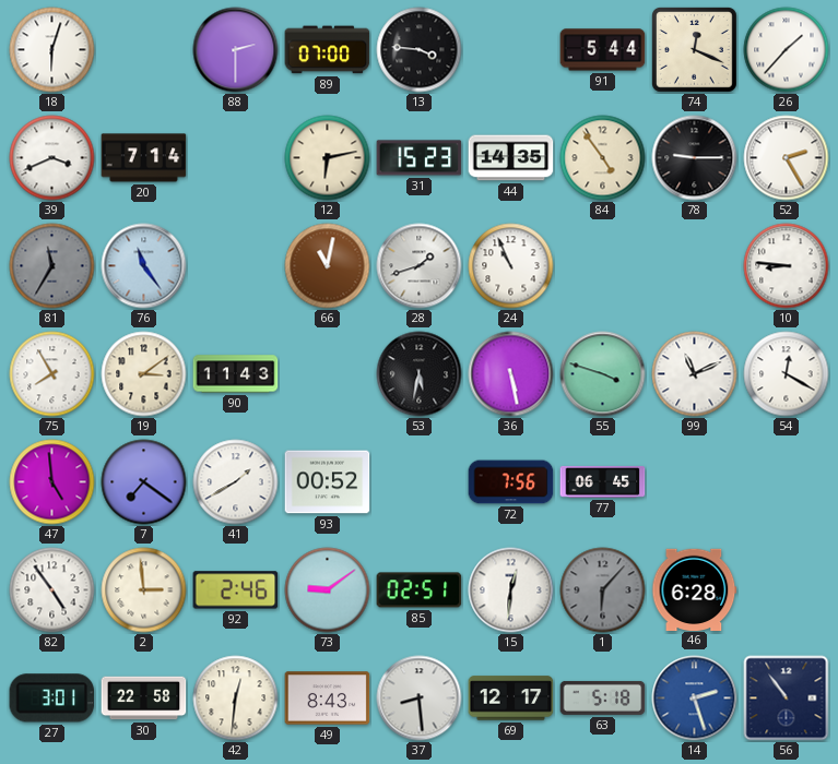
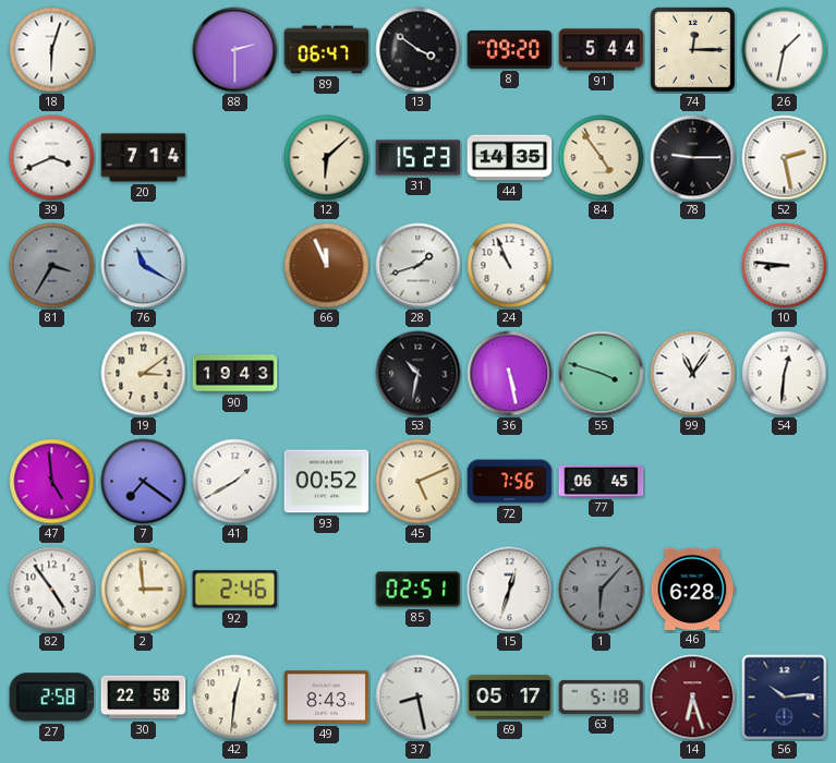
89: 07:00 -> 06:47
13: 3:46 -> 3:51
8: none -> 09:20
74: 12:19 -> 12:15
26: 1:37 -> 1:32
12: 6:13 -> 6:08
52: 2:25 -> 2:28
81: 11:35 -> 3:35
76: 11:24 -> 11:20
66: 11:02 -> 11:56
75: 7:55 -> none
90: 11:43 -> 19:43
53: 5:32 -> 10:32
99: 11:11 -> 11:06
54: 12:20 -> 12:31
45: none -> 5:11
73: 9:09 -> none
15: 12:31 -> 12:33
27: 3:01 -> 2:58
37: 8:29 -> 8:28
69: 12:17 -> 05:17
14: 2:27 -> 6:27
14 dial: blue -> burgundy
56: 10:54 -> 10:14
